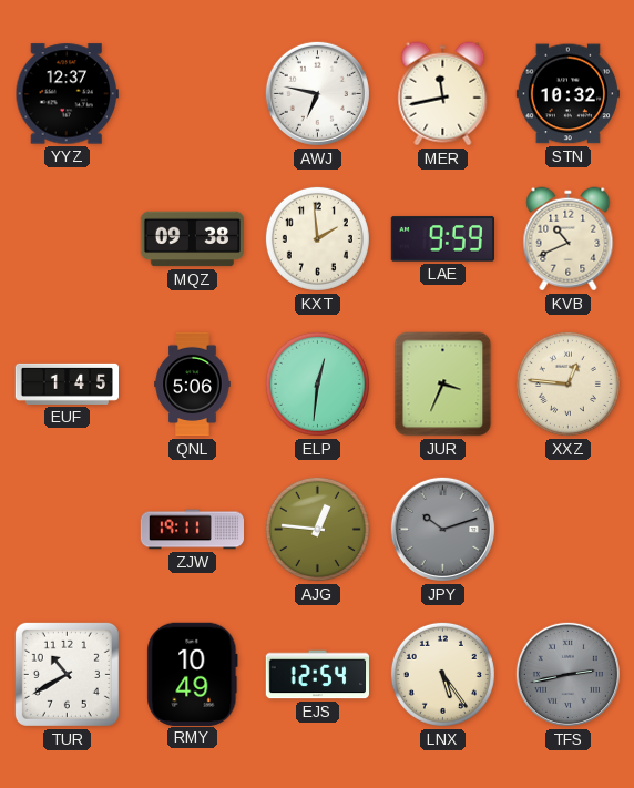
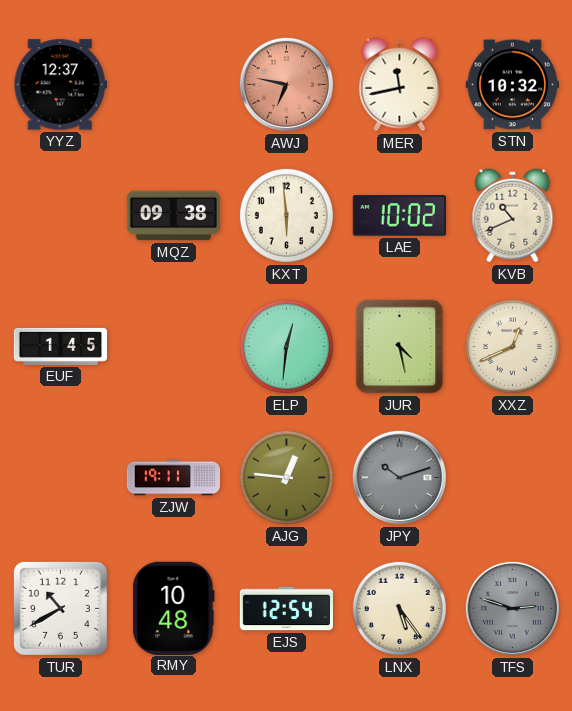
AWJ dial: white -> salmon
KXT: 1:59 -> 5:59
LAE: 9:59 -> 10:02
QNL: 5:06 -> none
JUR: 3:34 -> 4:28
XXZ: 12:46 -> 12:41
RMY: 10:49 -> 10:48
TFS: 2:43 -> 2:48
